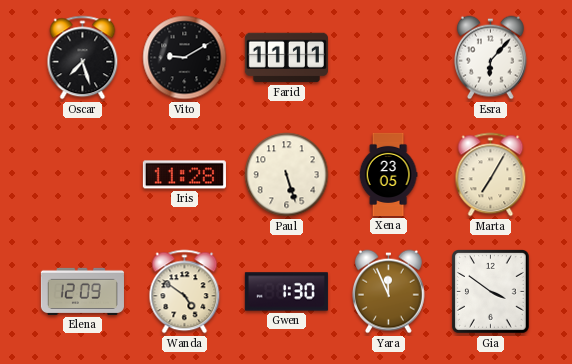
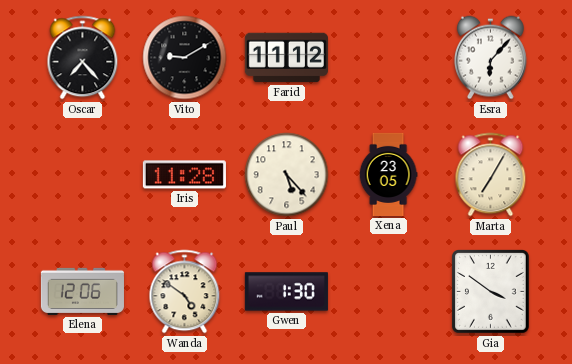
Oscar: 7:27 -> 7:23
Farid: 11:11 -> 11:12
Paul: 5:27 -> 5:23
Elena: 12:09 -> 12:06
Yara: 11:56 -> none
